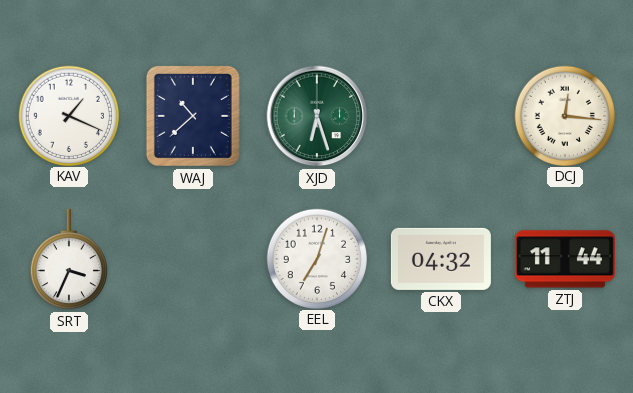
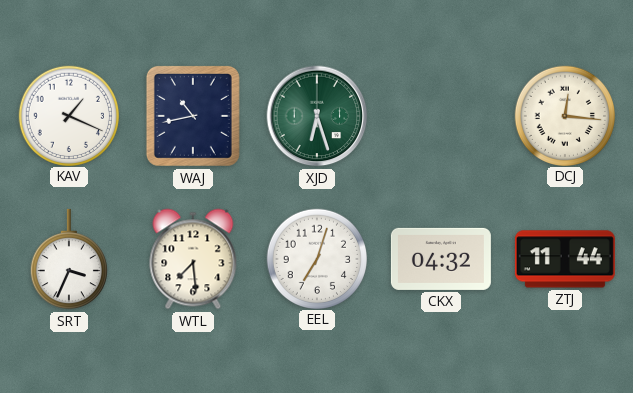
WAJ: 10:38 -> 10:43
WTL: none -> 7:29
